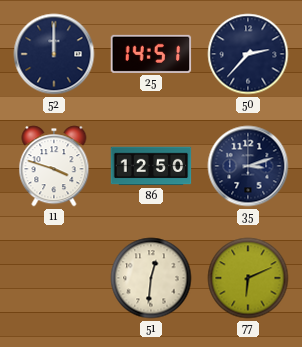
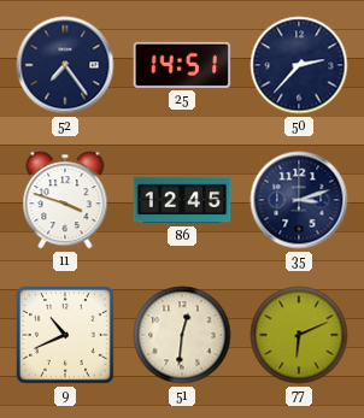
52: 12:00 -> 7:24
86: 12:50 -> 12:45
9: none -> 10:41
